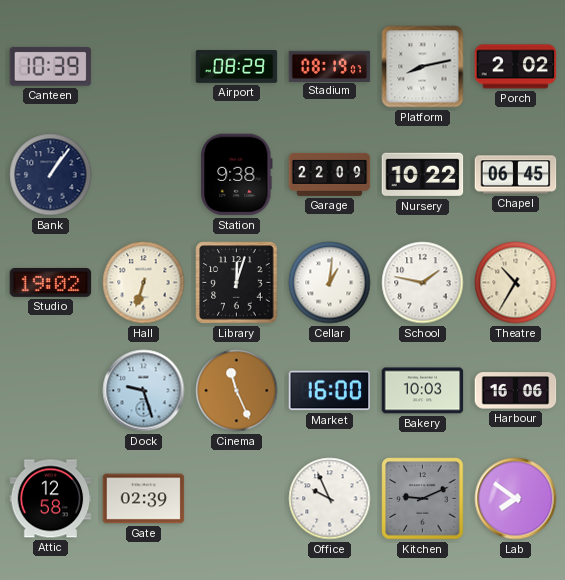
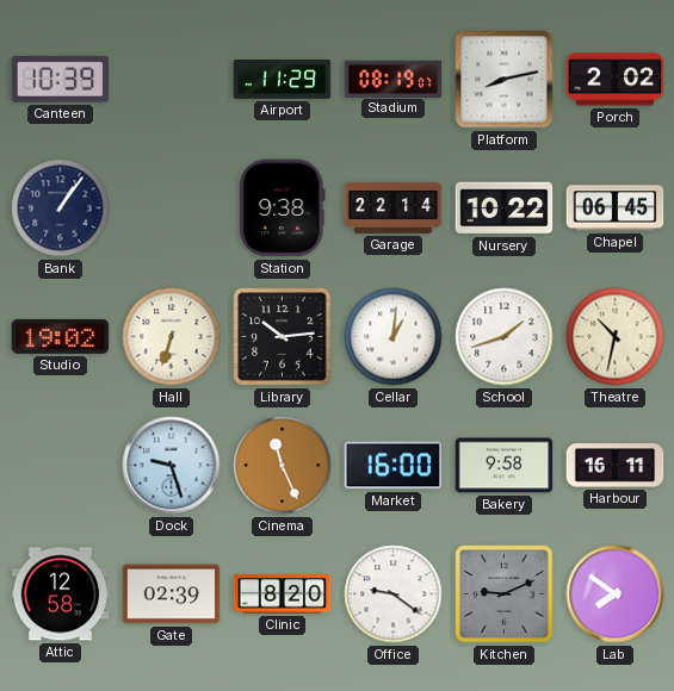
Airport: 08:29 -> 11:29
Garage: 22:09 -> 22:14
Library: 12:03 -> 10:14
School: 1:47 -> 1:42
Theatre: 10:35 -> 10:32
Bakery: 10:03 -> 9:58
Harbour: 16:06 -> 16:11
Clinic: none -> 8:20
Office: 9:56 -> 9:21
